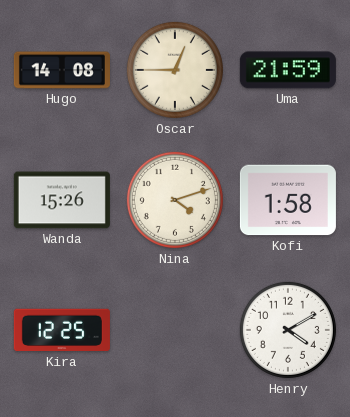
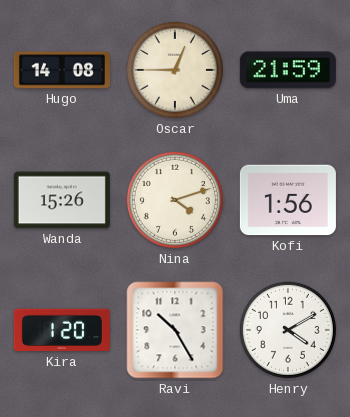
Kofi: 1:58 -> 1:56
Kira: 12:25 -> 1:20
Ravi: none -> 10:25
